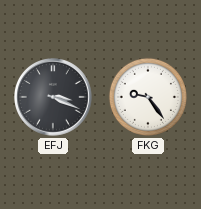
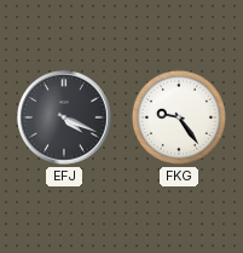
EFJ: 3:19 -> 4:19
